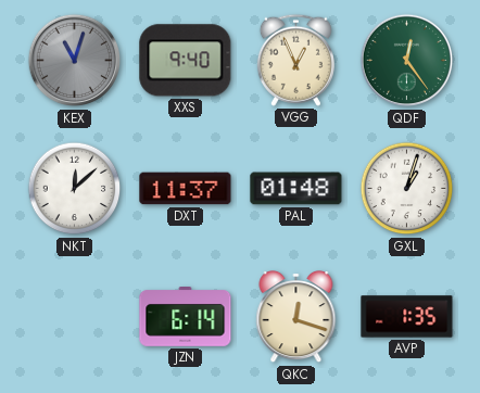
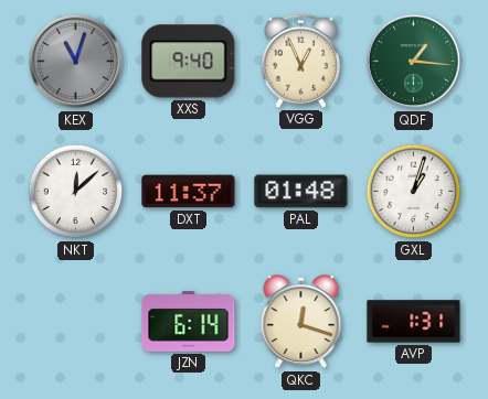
QDF: 12:24 -> 1:16
AVP: 1:35 -> 1:31
